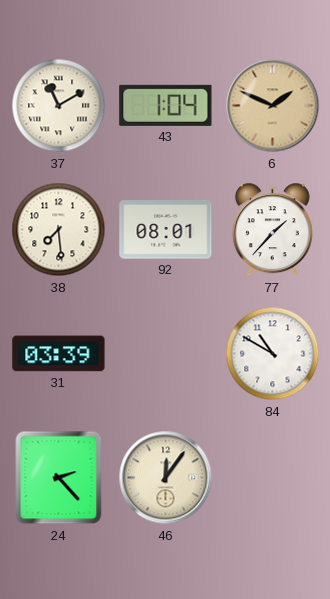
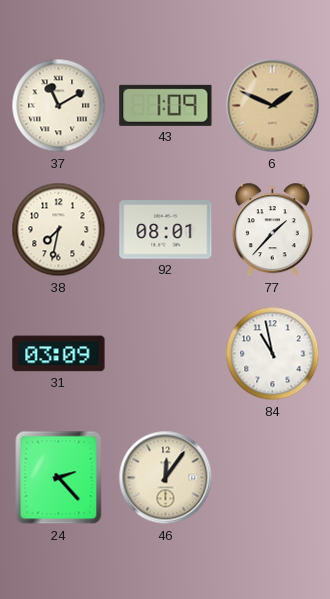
43: 1:04 -> 1:09
38: 7:29 -> 7:32
31: 03:39 -> 03:09
84: 10:50 -> 10:58
